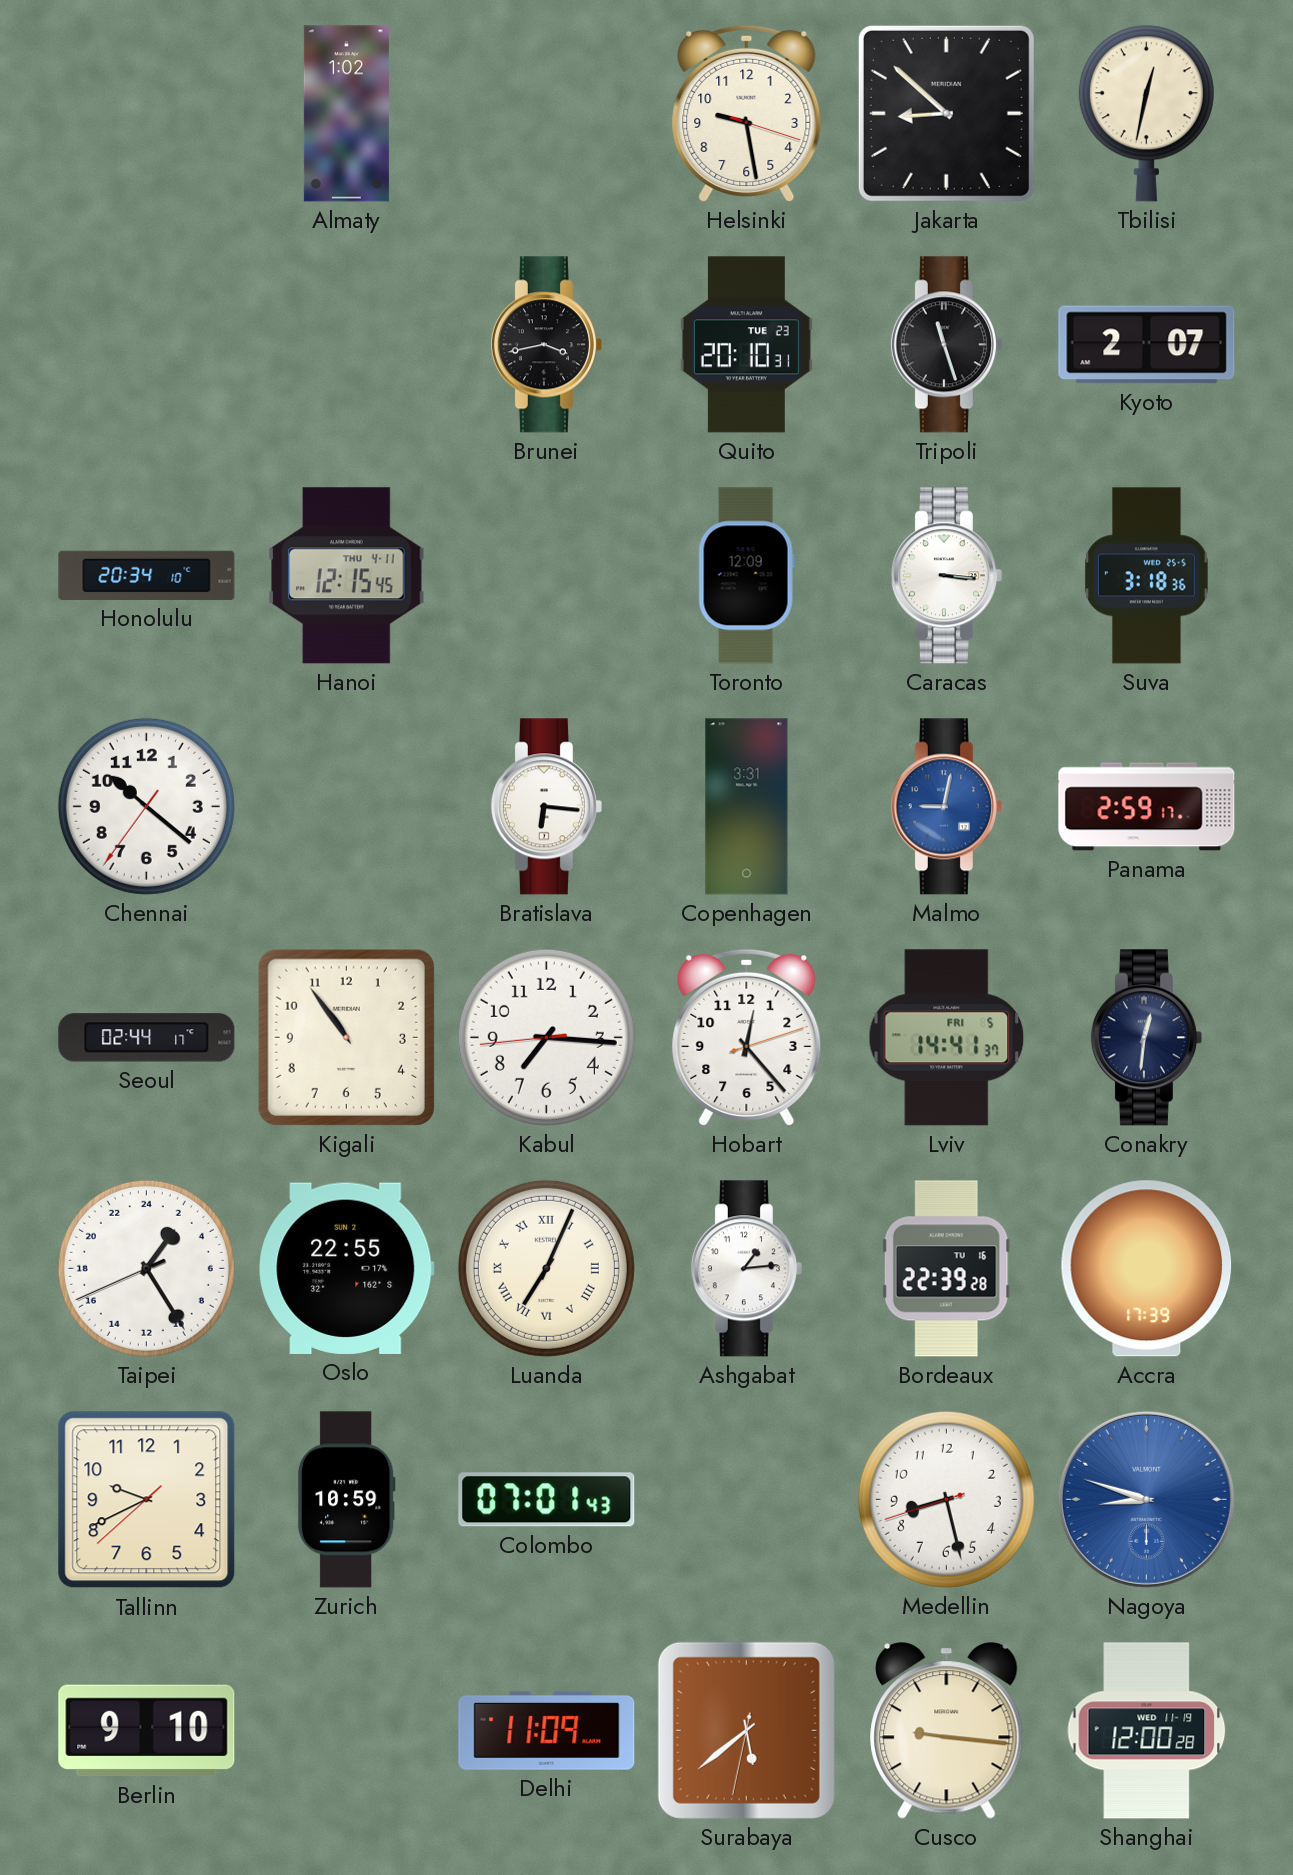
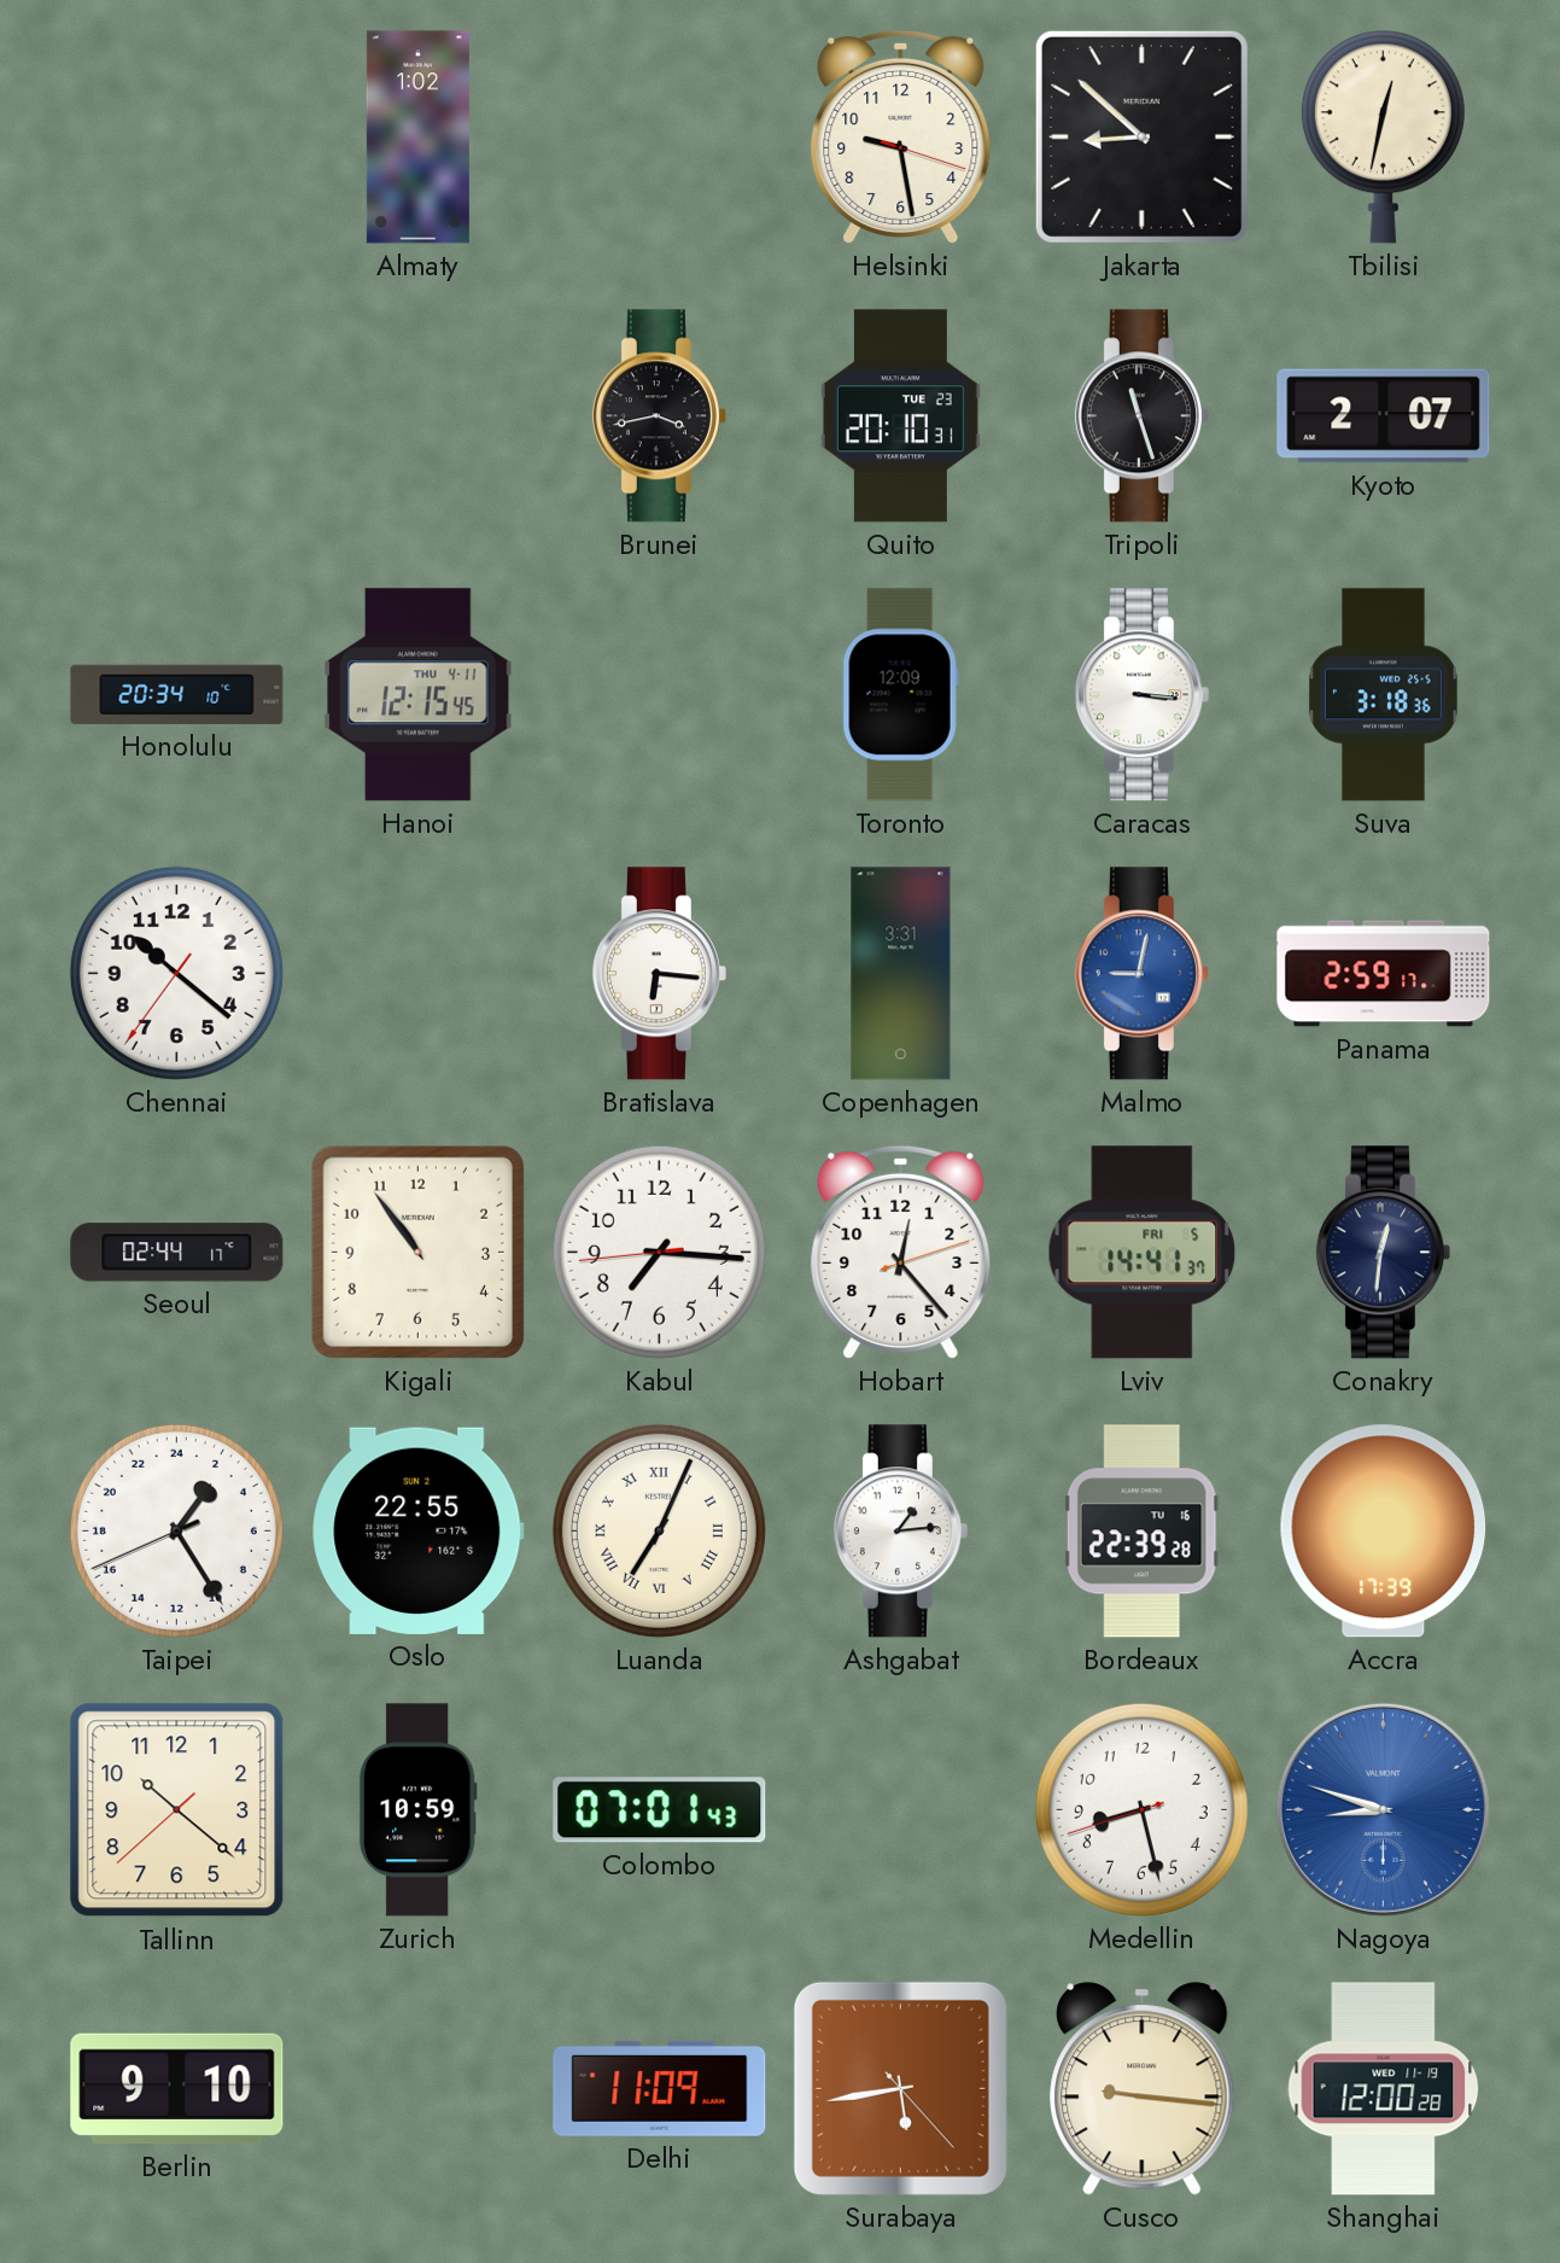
Tallinn: 9:40 -> 10:21
Surabaya: 5:38 -> 5:43
